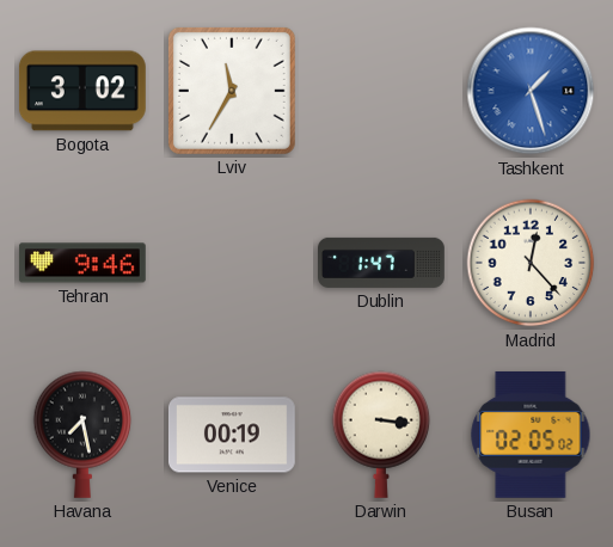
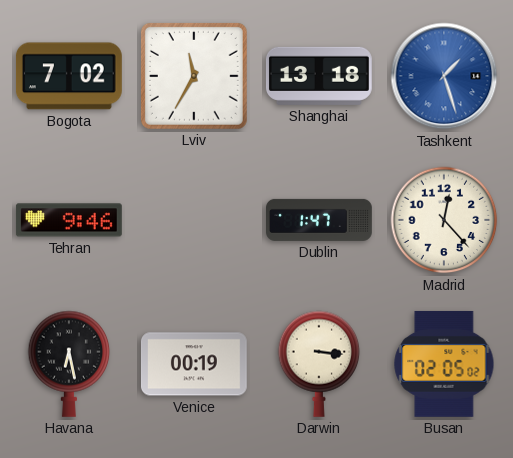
Bogota: 3:02 -> 7:02
Shanghai: none -> 13:18
Havana: 7:28 -> 6:28
